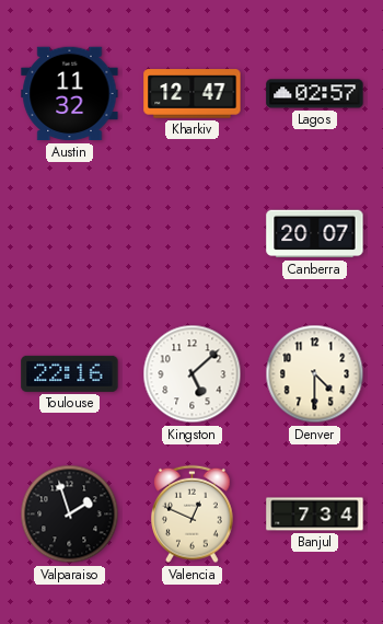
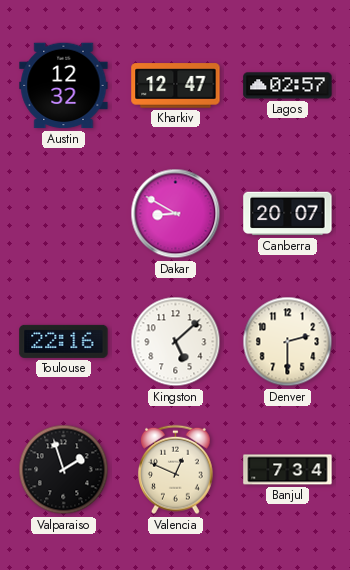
Austin: 11:32 -> 12:32
Dakar: none -> 8:50
Denver: 4:30 -> 2:30
